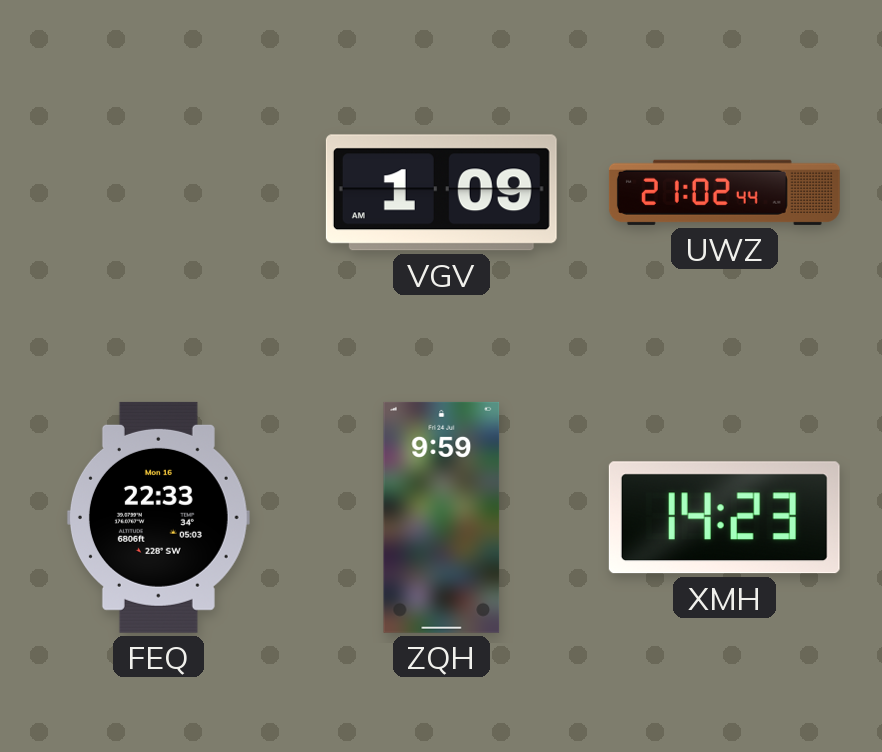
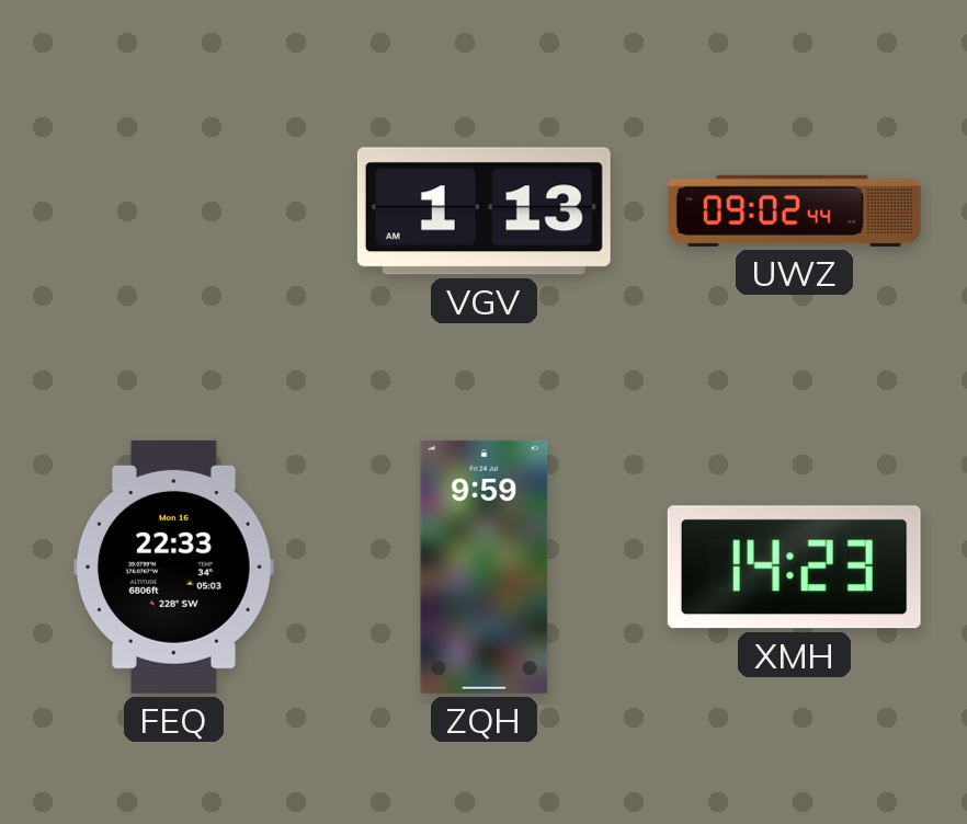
VGV: 1:09 -> 1:13
UWZ: 21:02 -> 09:02
